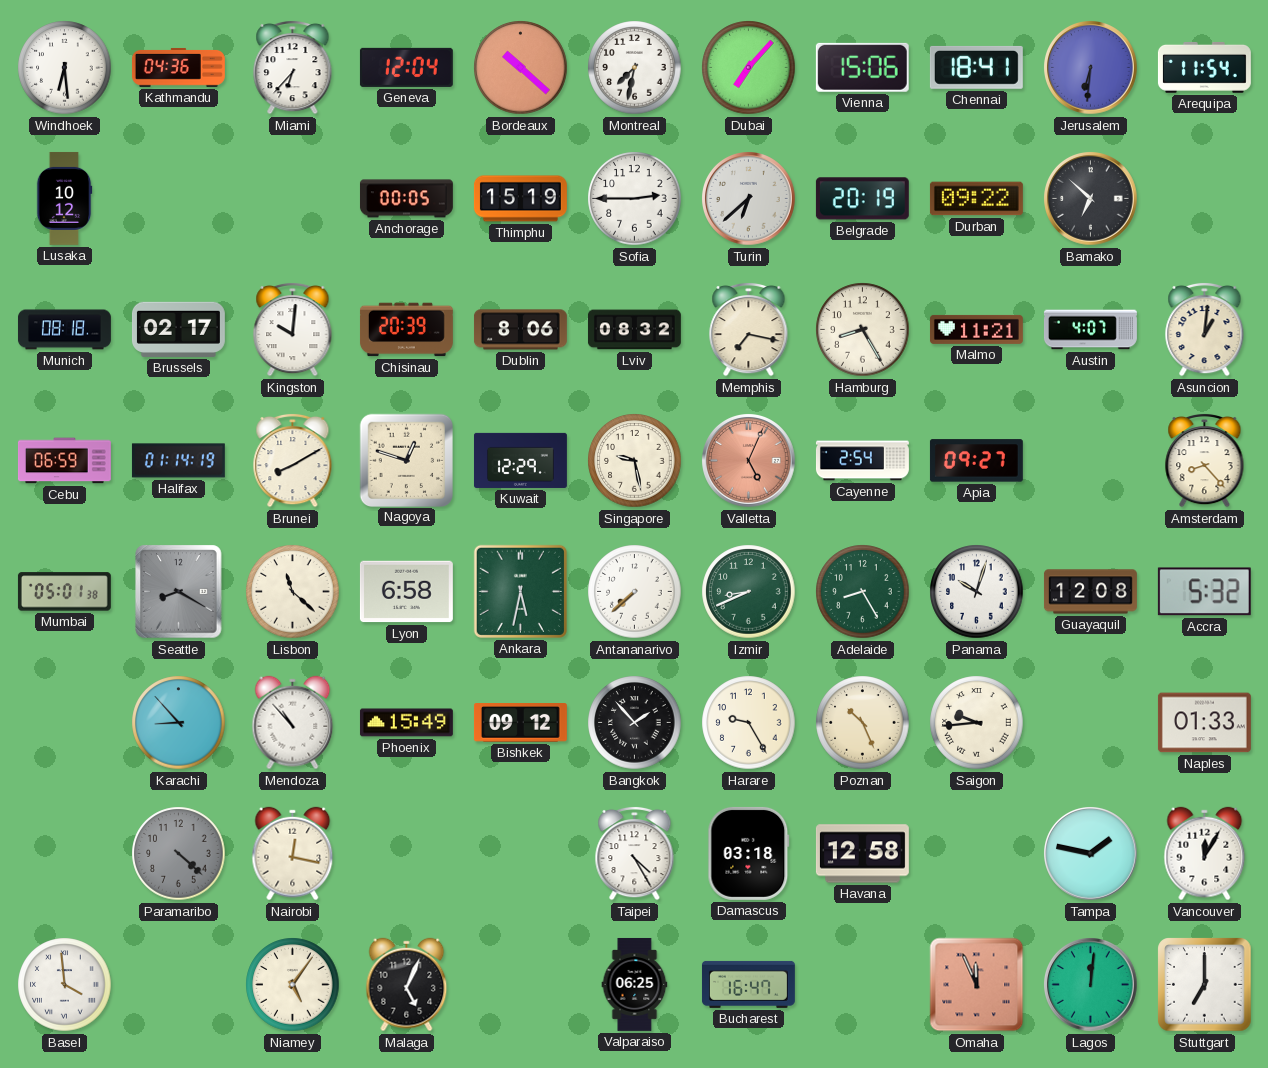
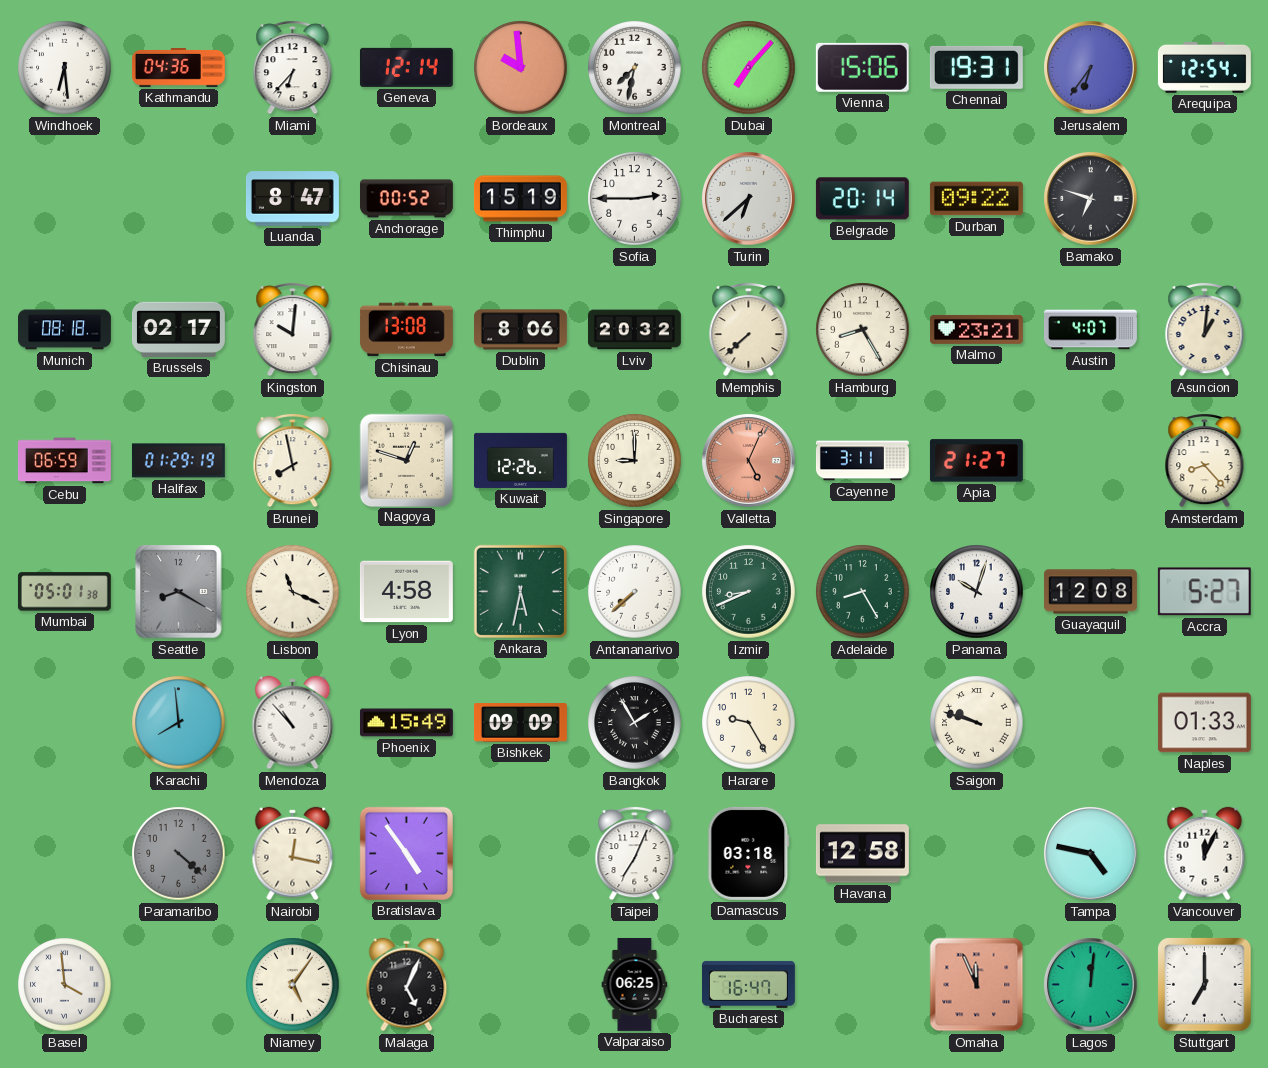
Geneva: 12:04 -> 12:14
Bordeaux: 10:22 -> 9:59
Chennai: 18:41 -> 19:31
Jerusalem: 6:31 -> 6:36
Arequipa: 11:54 -> 12:54
Lusaka: 10:12 -> none
Luanda: none -> 8:47
Anchorage: 00:05 -> 00:52
Belgrade: 20:19 -> 20:14
Bamako: 6:52 -> 6:48
Chisinau: 20:39 -> 13:08
Lviv: 08:32 -> 20:32
Memphis: 7:17 -> 7:38
Malmo: 11:21 -> 23:21
Halifax: 01:14 -> 01:29
Brunei: 8:10 -> 7:58
Kuwait: 12:29 -> 12:26
Singapore: 9:28 -> 9:00
Cayenne: 2:54 -> 3:11
Apia: 09:27 -> 21:27
Lisbon: 11:22 -> 11:19
Lyon: 6:58 -> 4:58
Accra: 5:32 -> 5:27
Karachi: 8:53 -> 7:59
Bishkek: 09:12 -> 09:09
Bangkok: 1:53 -> 1:55
Poznan: 10:26 -> none
Saigon: 9:44 -> 9:48
Bratislava: none -> 4:54
Taipei: 4:25 -> 7:04
Tampa: 1:47 -> 4:47
Vancouver: 12:05 -> 12:04
